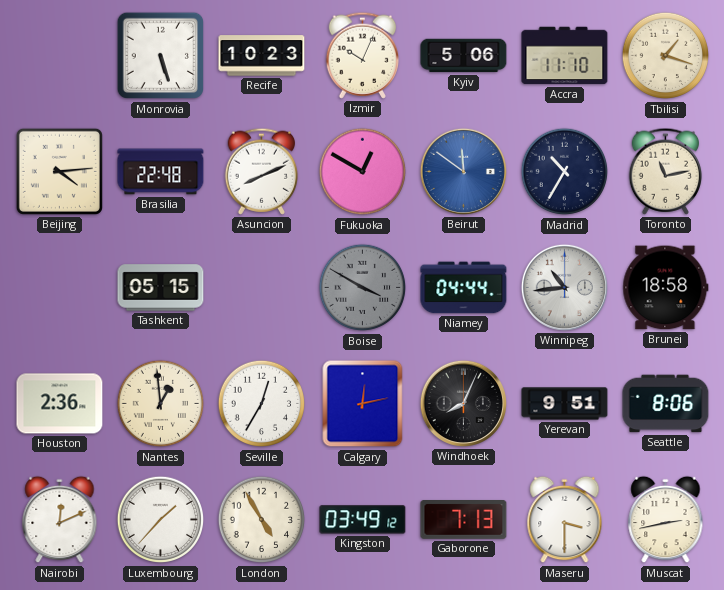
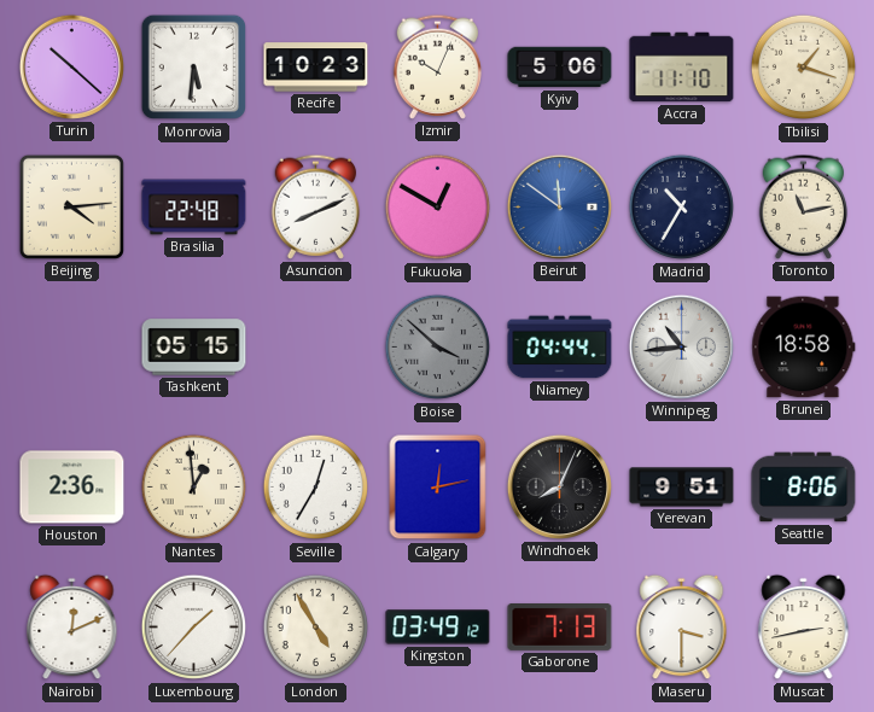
Turin: none -> 10:22
Monrovia: 5:27 -> 5:31
Boise: 3:50 -> 3:52
